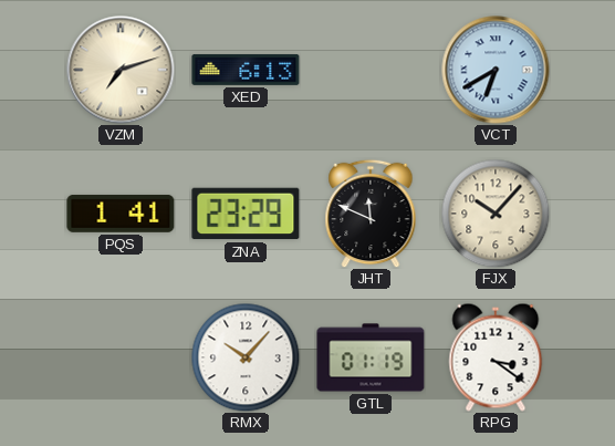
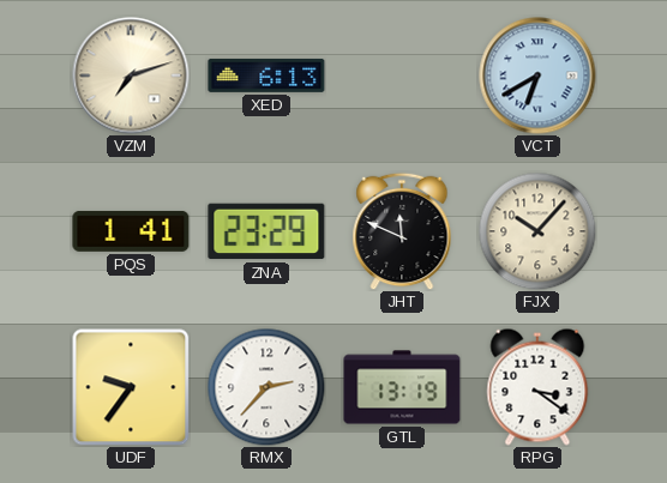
UDF: none -> 9:36
RMX: 10:07 -> 2:37
GTL: 01:19 -> 13:19
